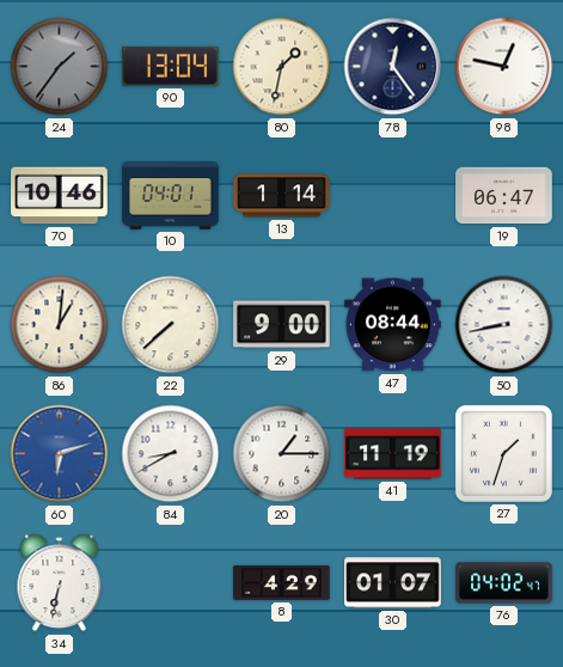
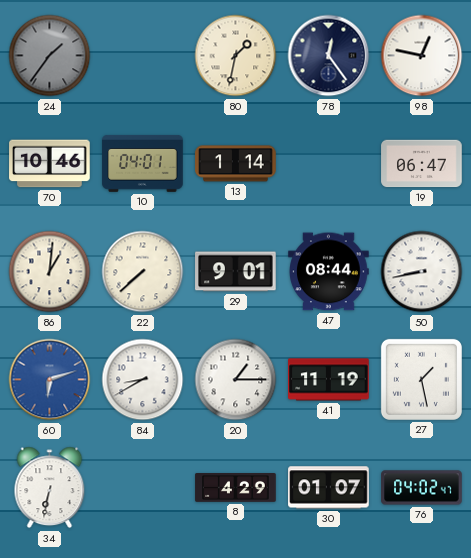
90: 13:04 -> none
29: 9:00 -> 9:01
27: 1:33 -> 1:28
